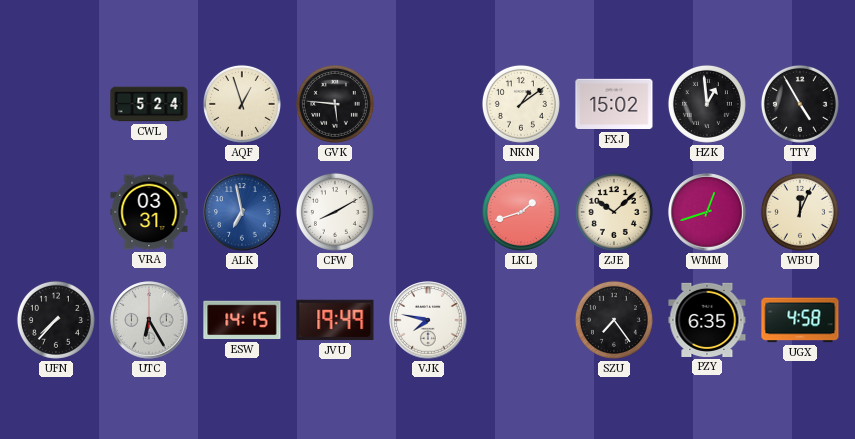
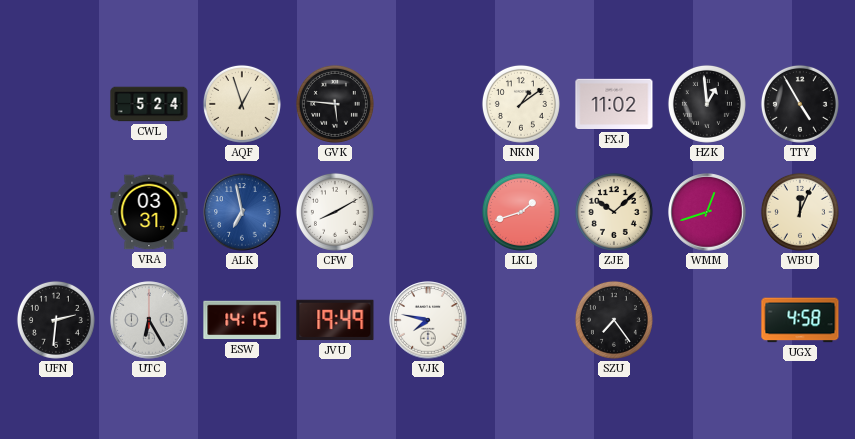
FXJ: 15:02 -> 11:02
UFN: 7:37 -> 2:31
PZY: 6:35 -> none
